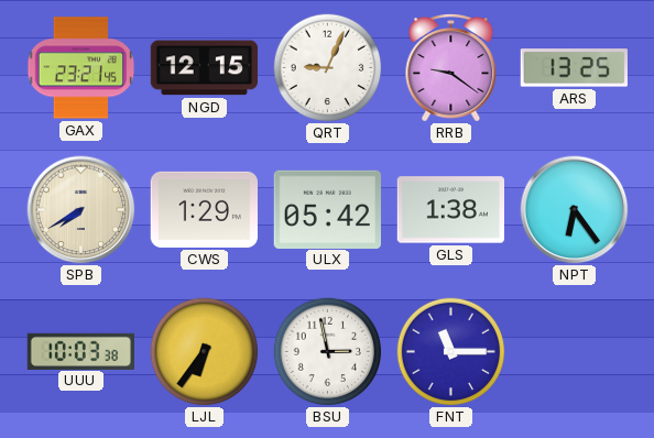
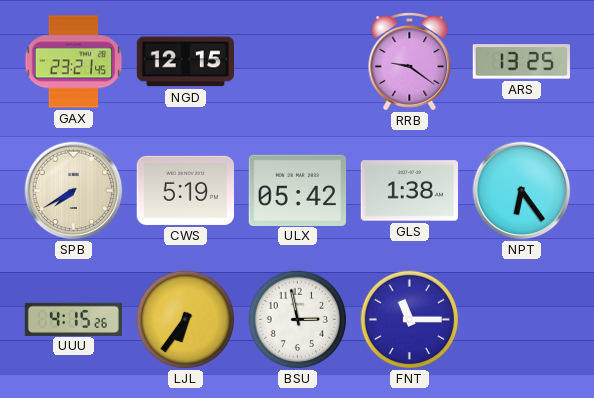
QRT: 9:04 -> none
CWS: 1:29 -> 5:19
UUU: 10:03 -> 4:15
